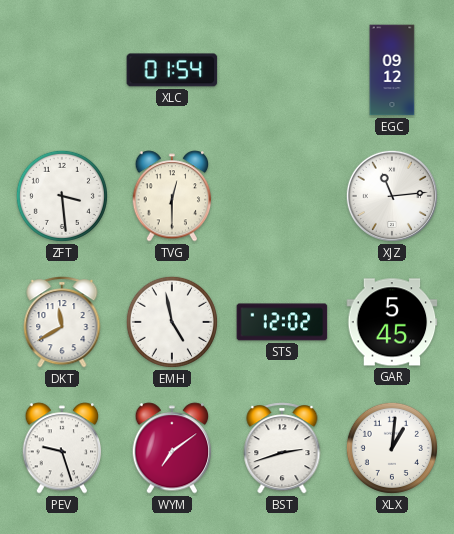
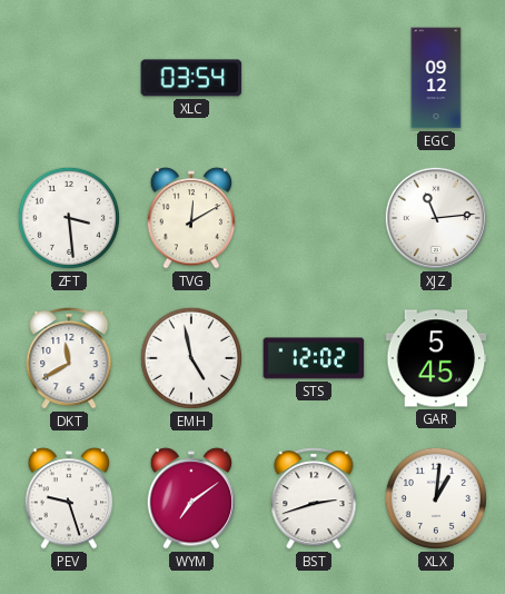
XLC: 01:54 -> 03:54
TVG: 12:30 -> 12:10
